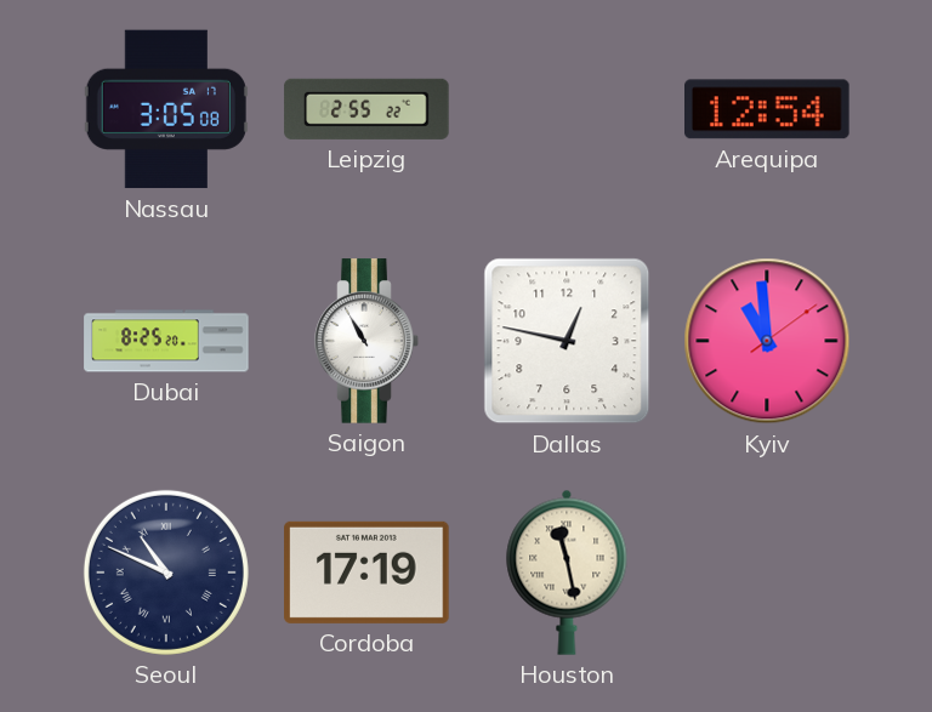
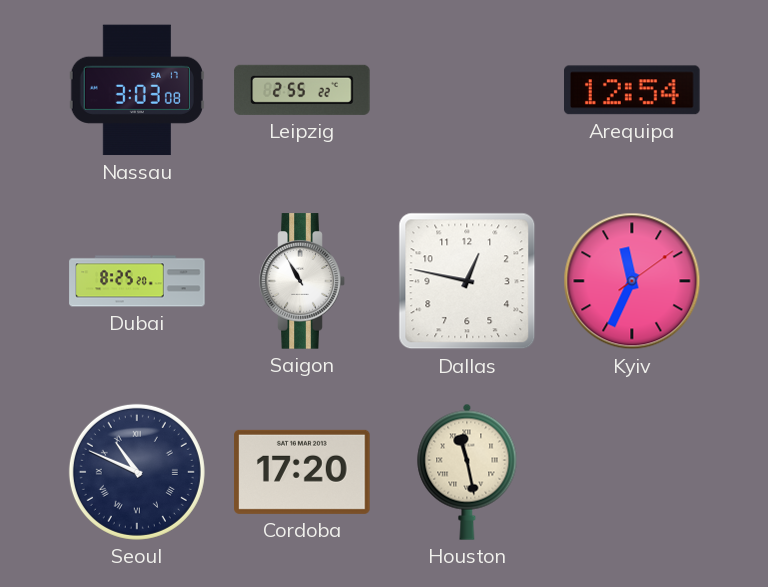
Nassau: 3:05 -> 3:03
Kyiv: 10:59 -> 11:34
Cordoba: 17:19 -> 17:20
